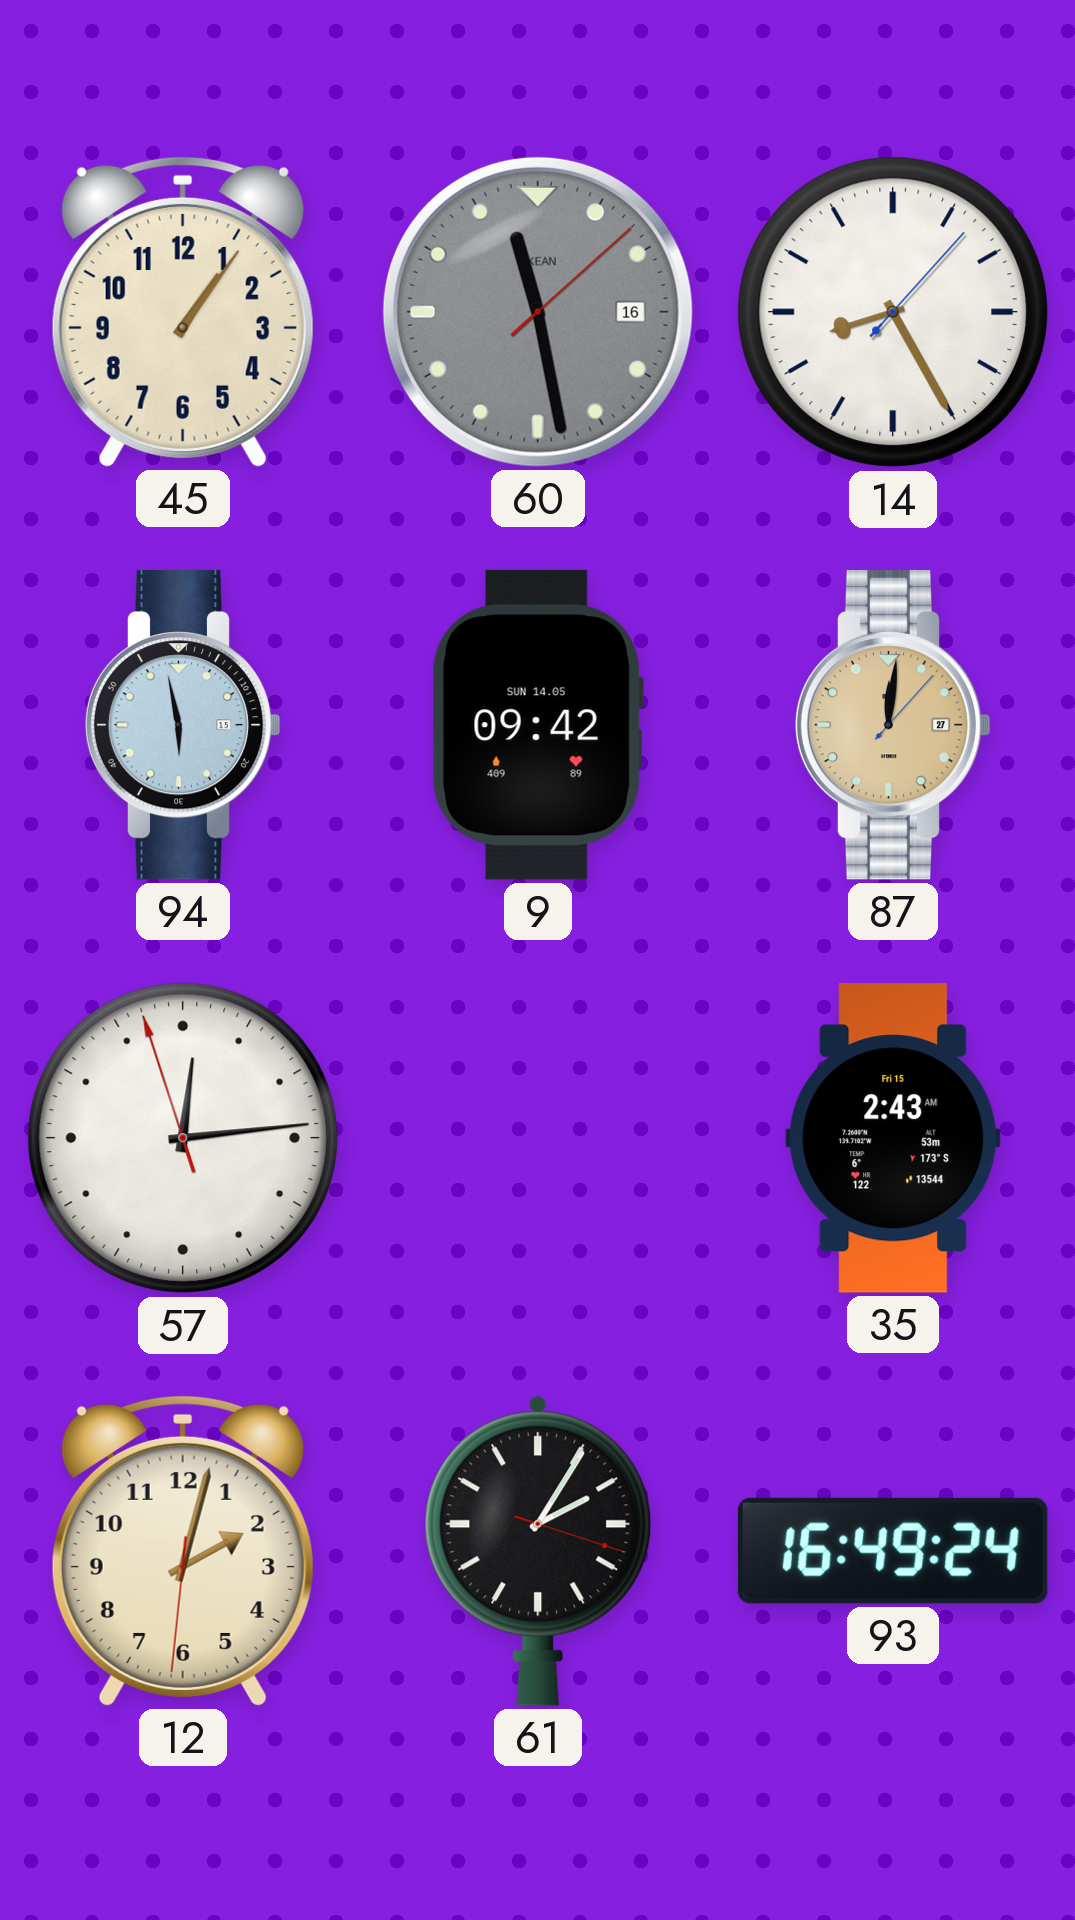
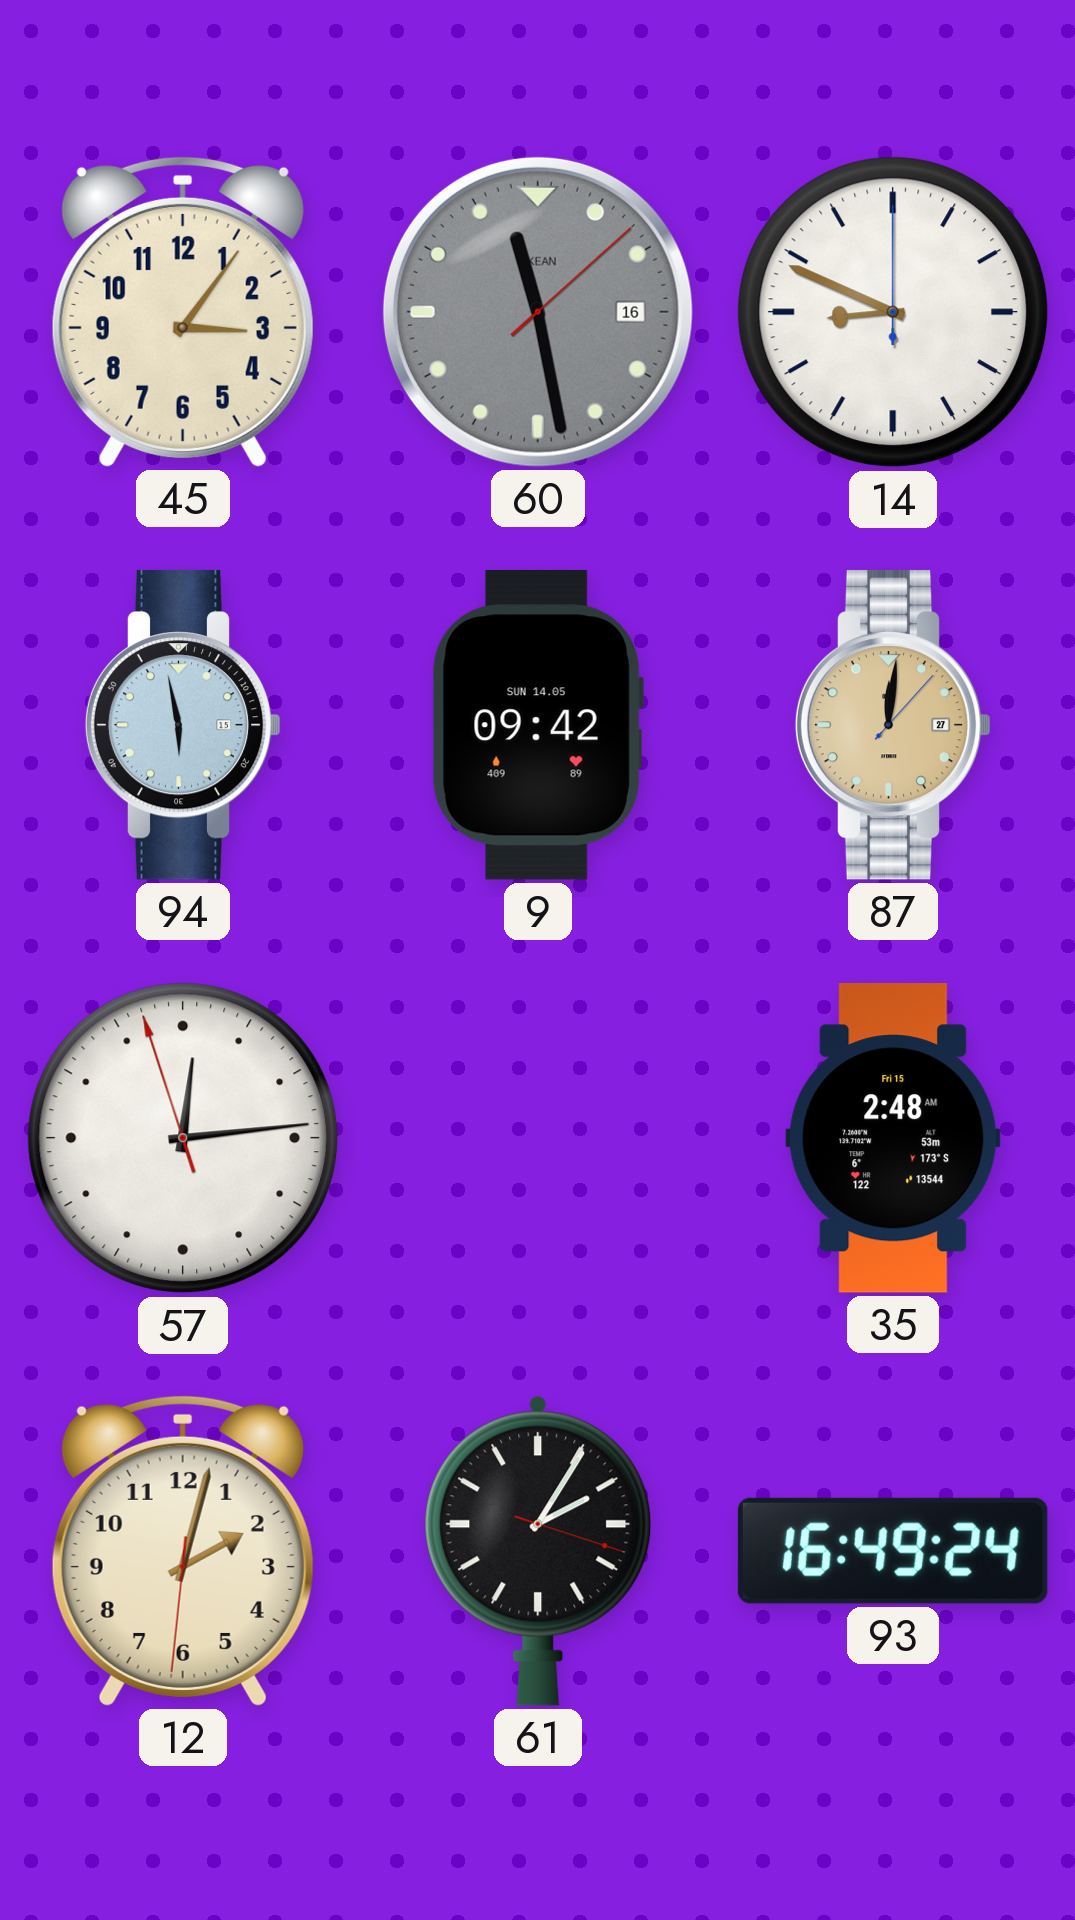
45: 1:06 -> 3:06
14: 8:25 -> 8:49
35: 2:43 -> 2:48
